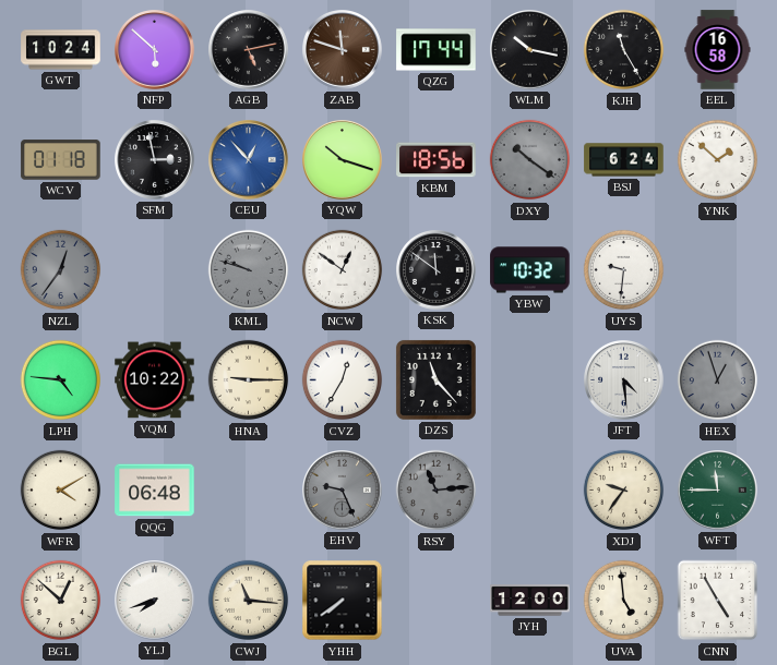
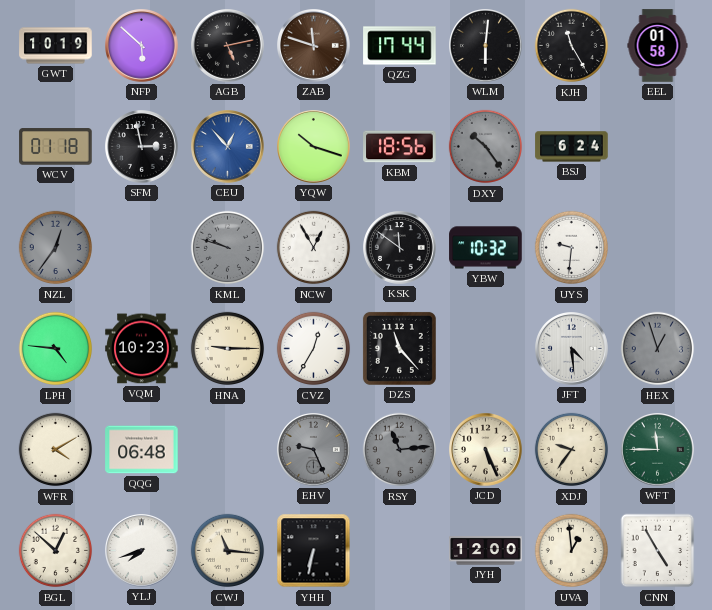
GWT: 10:24 -> 10:19
WLM: 10:17 -> 6:01
EEL: 16:58 -> 01:58
DXY: 10:21 -> 10:24
YNK: 1:52 -> none
NCW: 12:51 -> 12:55
VQM: 10:22 -> 10:23
JCD: none -> 5:26
YHH: 7:39 -> 6:32
UVA: 4:59 -> 12:59
